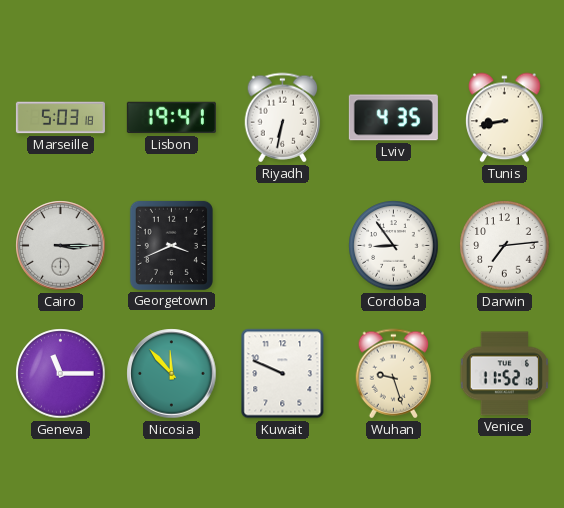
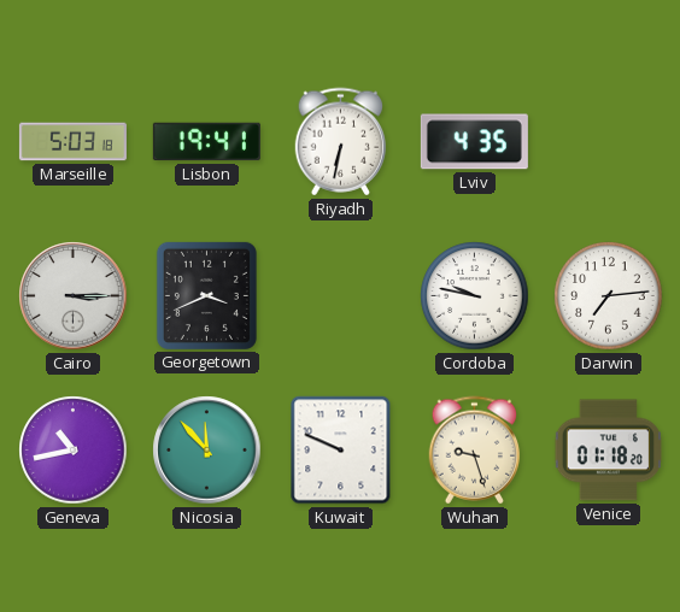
Tunis: 8:43 -> none
Cordoba: 8:54 -> 9:47
Geneva: 11:15 -> 10:43
Venice: 11:52 -> 01:18
